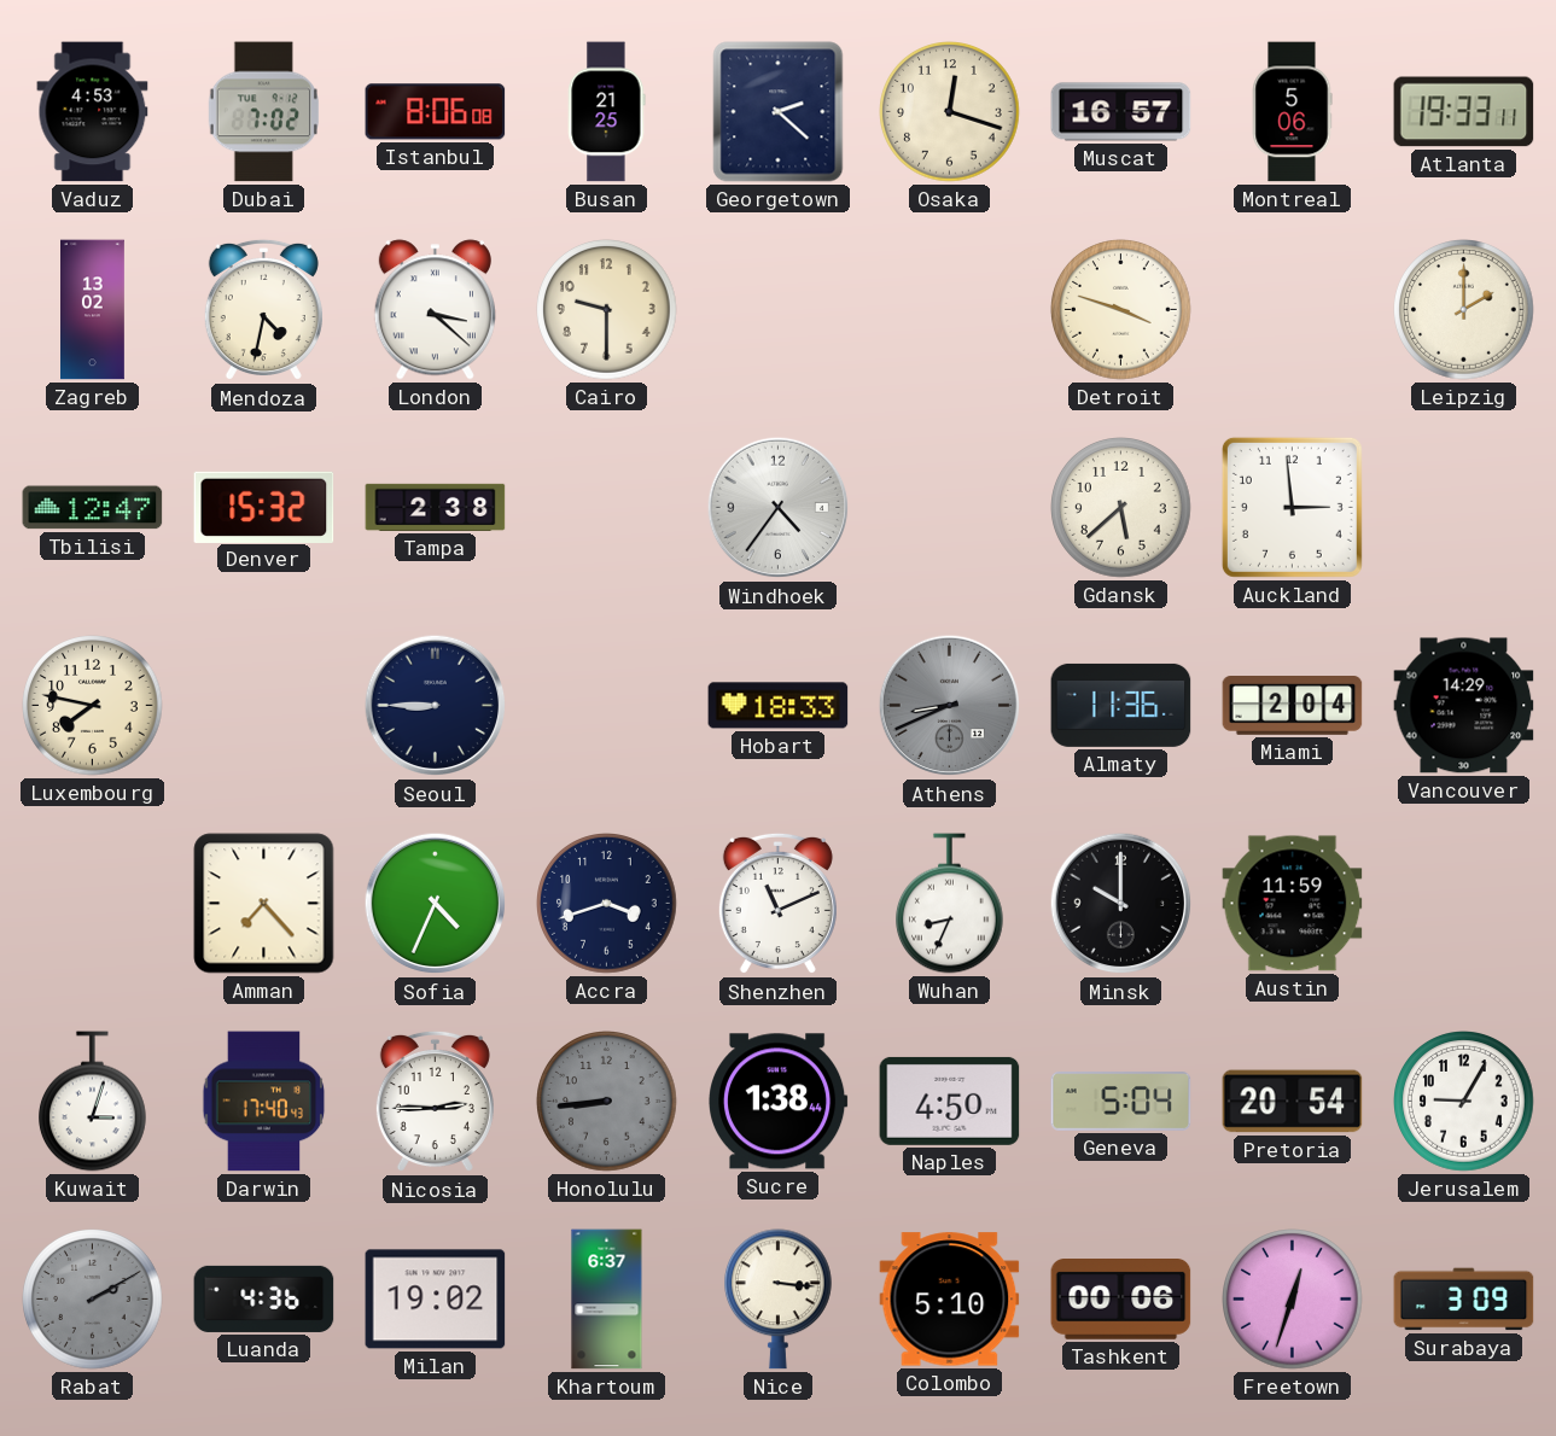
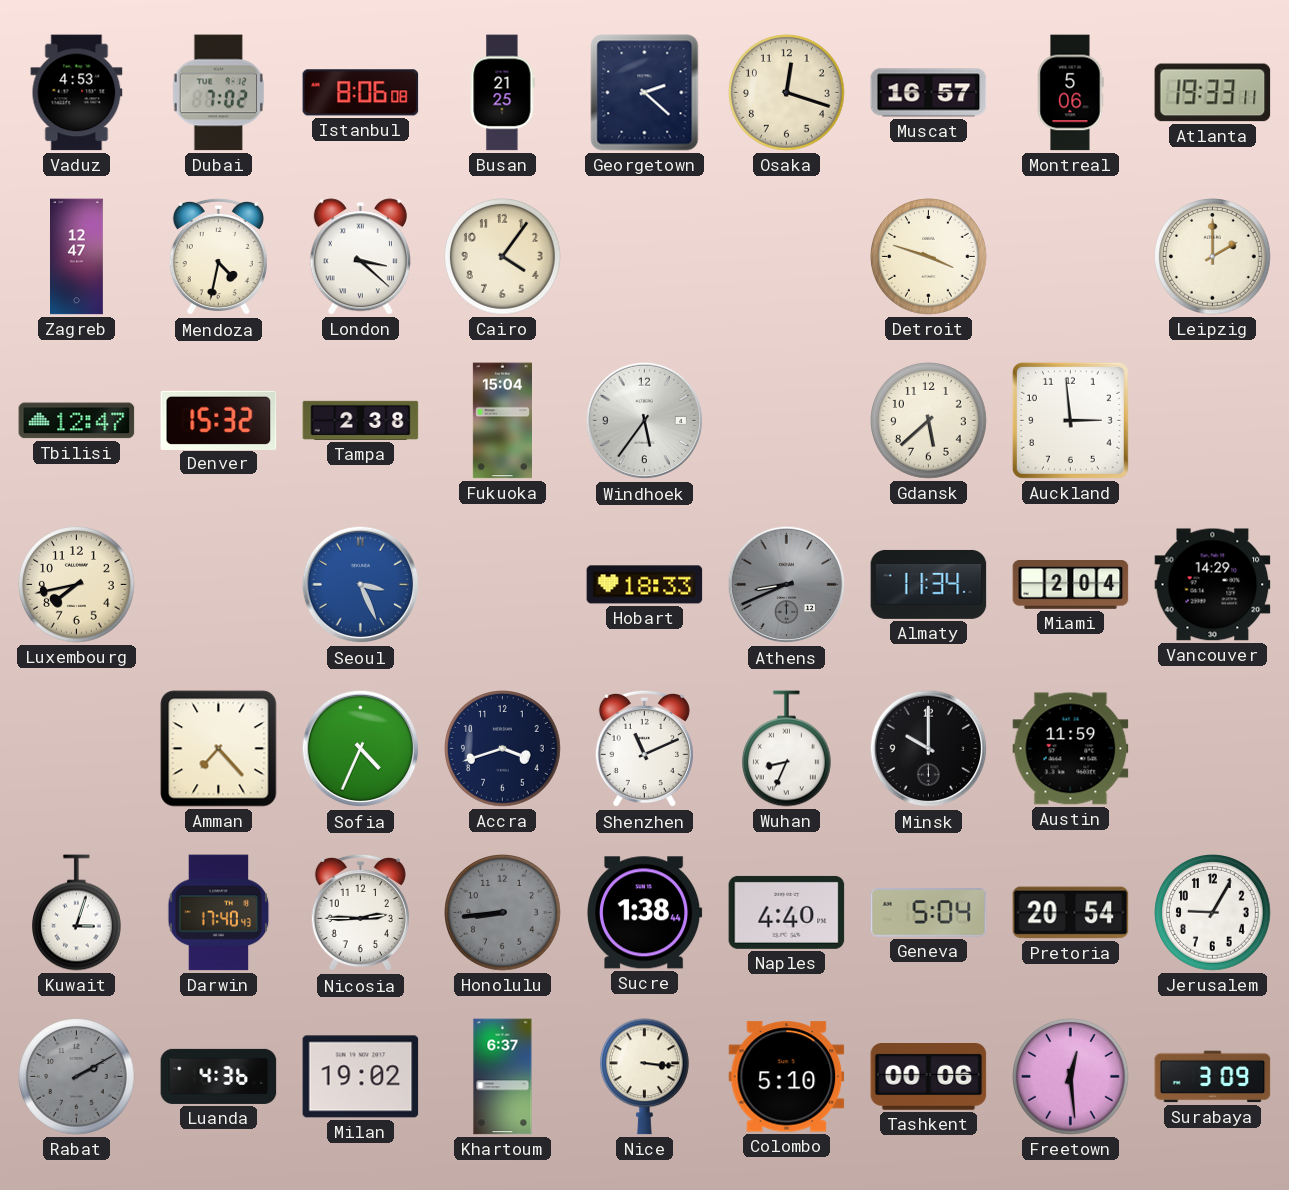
Zagreb: 13:02 -> 12:47
Cairo: 9:30 -> 4:06
Fukuoka: none -> 15:04
Windhoek: 4:36 -> 5:36
Luxembourg: 7:47 -> 7:43
Seoul: 8:45 -> 3:26
Seoul dial: navy -> blue
Almaty: 11:36 -> 11:34
Naples: 4:50 -> 4:40
Freetown: 12:33 -> 12:29
